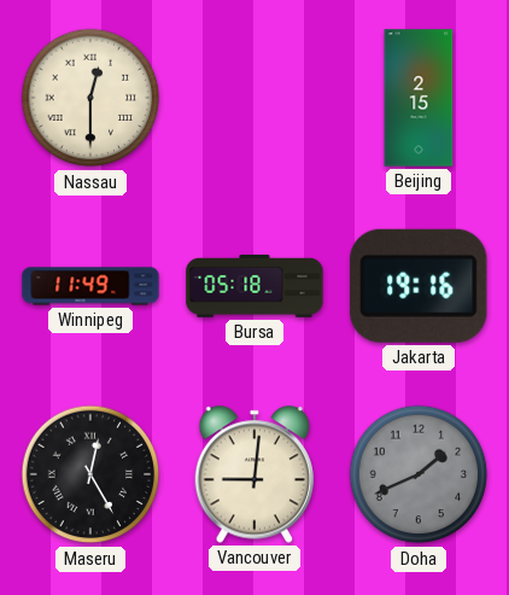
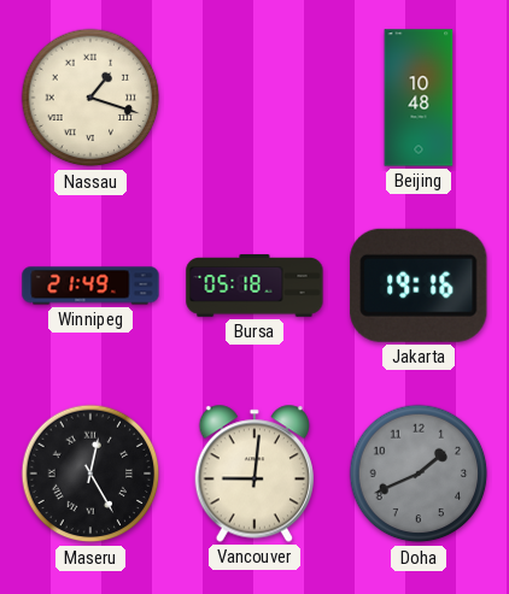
Nassau: 12:30 -> 1:18
Beijing: 2:15 -> 10:48
Winnipeg: 11:49 -> 21:49
